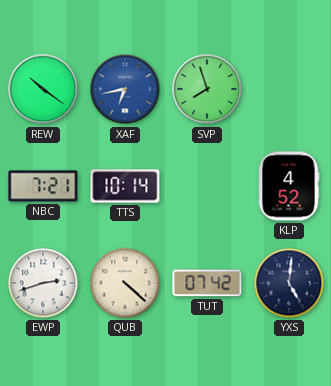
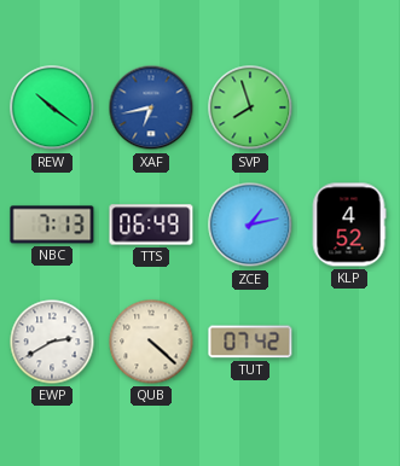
NBC: 7:21 -> 7:13
TTS: 10:14 -> 06:49
ZCE: none -> 1:13
EWP: 2:42 -> 2:40
YXS: 5:01 -> none
